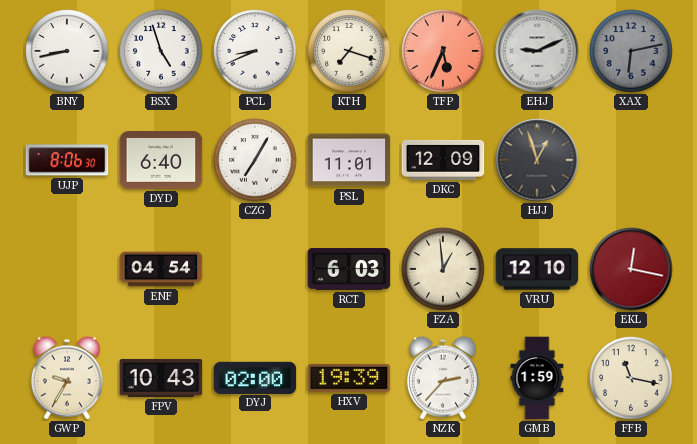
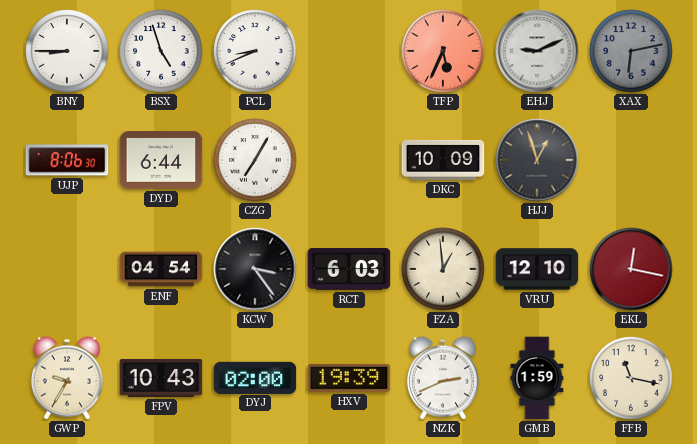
BNY: 8:43 -> 8:45
KTH: 7:18 -> none
DYD: 6:40 -> 6:44
PSL: 11:01 -> none
DKC: 12:09 -> 10:09
KCW: none -> 3:24
NZK: 2:37 -> 2:41
